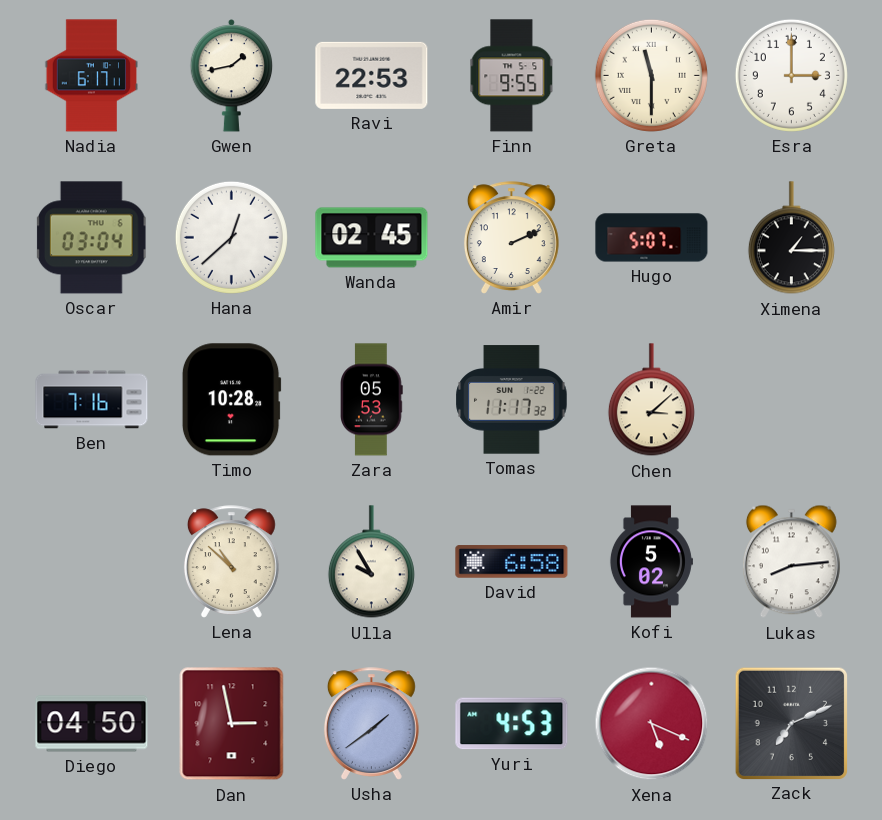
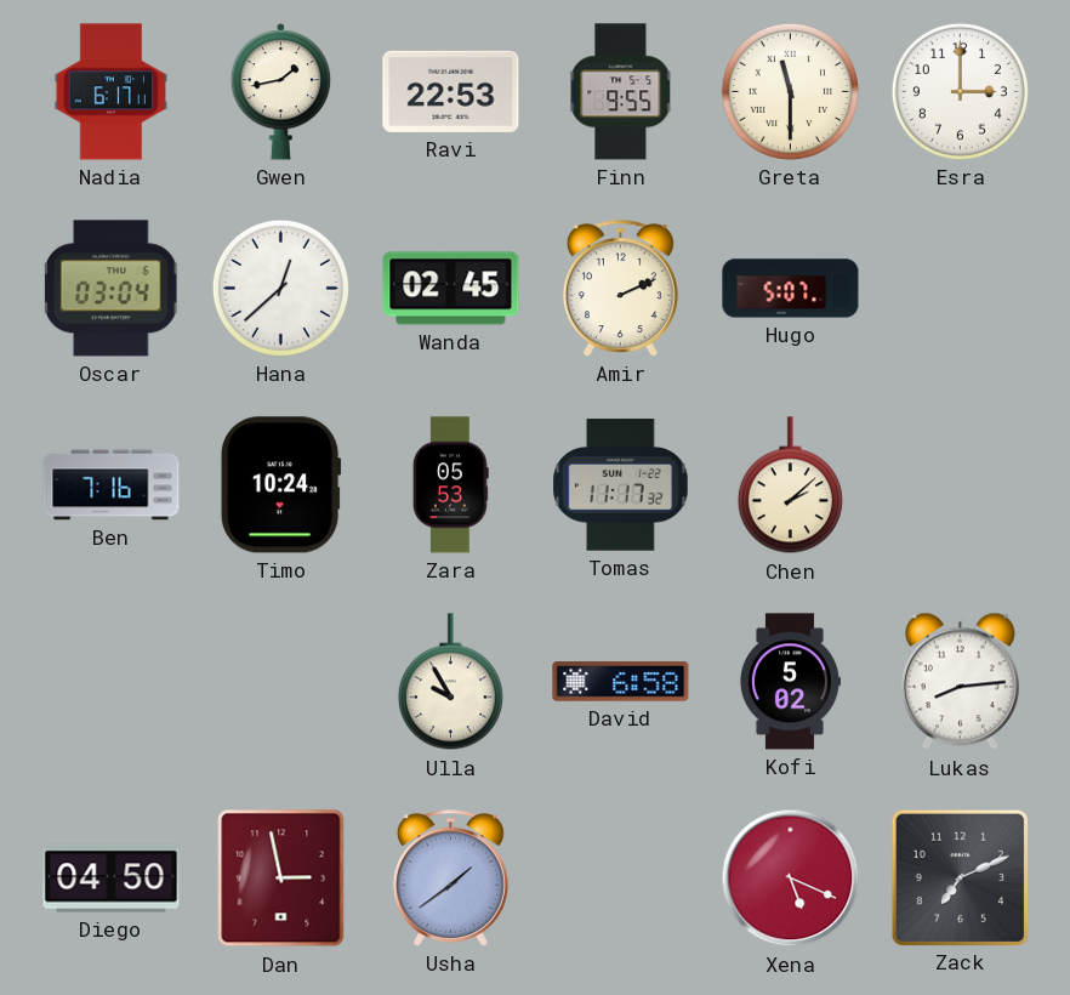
Ximena: 1:15 -> none
Timo: 10:28 -> 10:24
Chen: 3:08 -> 2:08
Lena: 10:52 -> none
Yuri: 4:53 -> none
